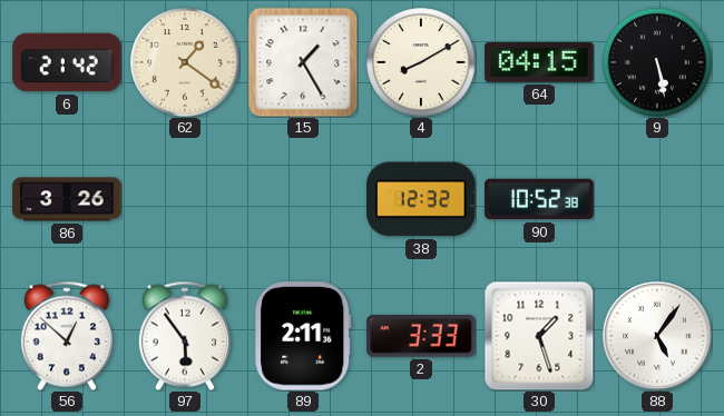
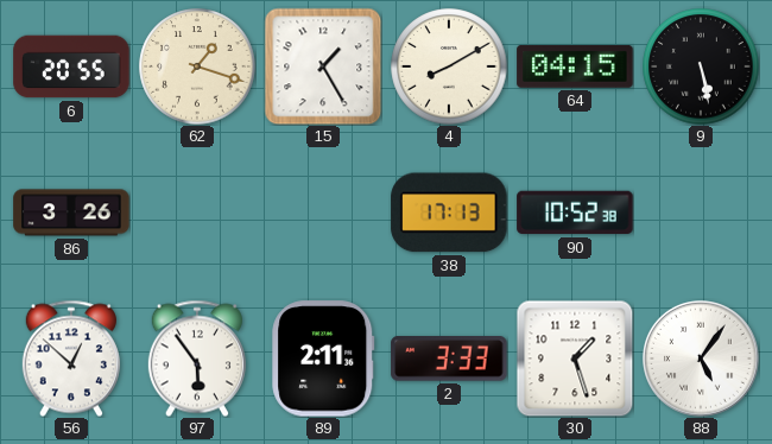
6: 21:42 -> 20:55
62: 1:21 -> 1:18
38: 12:32 -> 17:13
